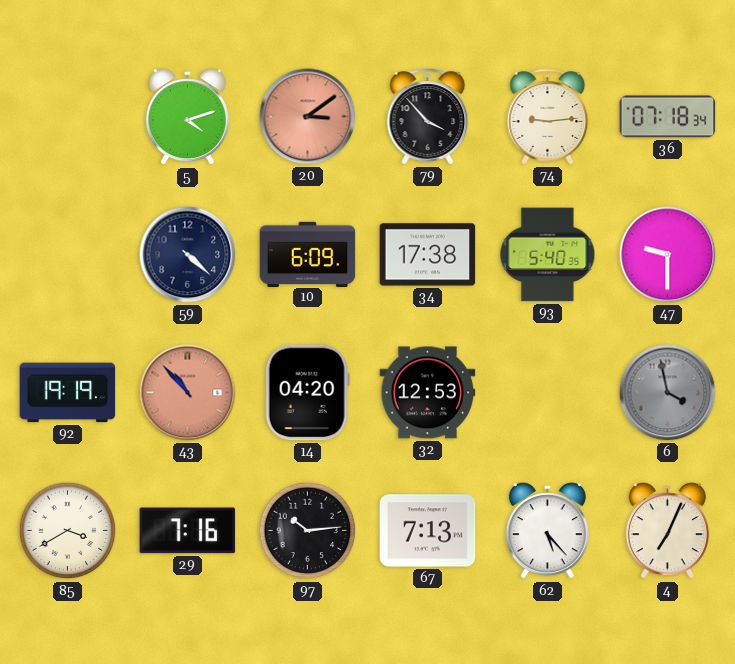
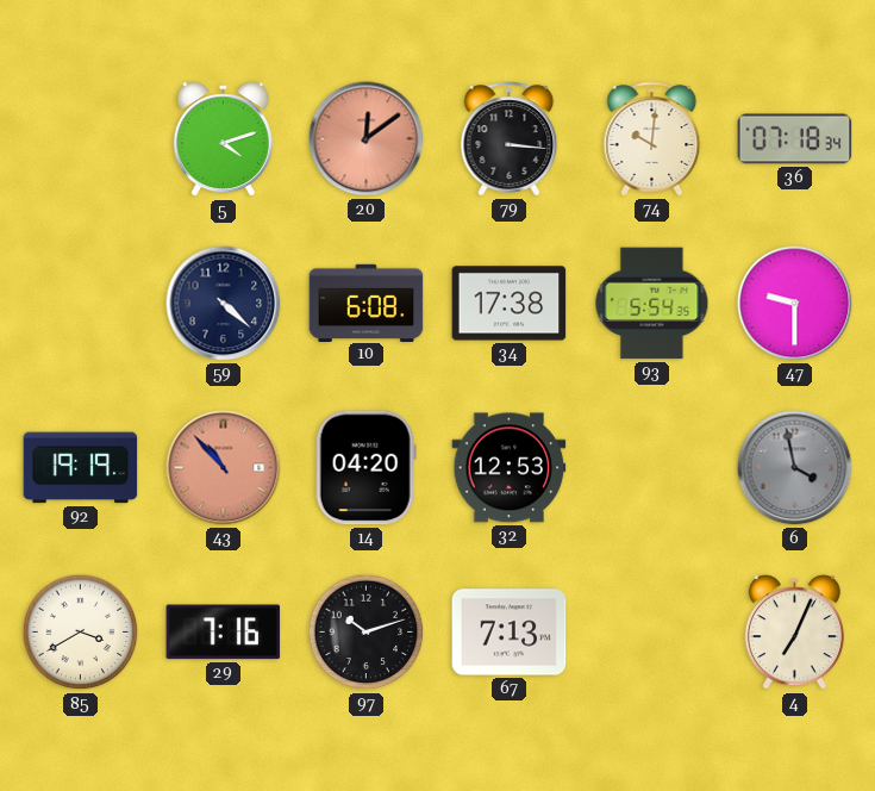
20: 3:09 -> 12:09
79: 3:53 -> 3:16
74: 9:14 -> 10:01
10: 6:09 -> 6:08
93: 5:40 -> 5:54
97: 10:14 -> 10:12
62: 5:23 -> none
